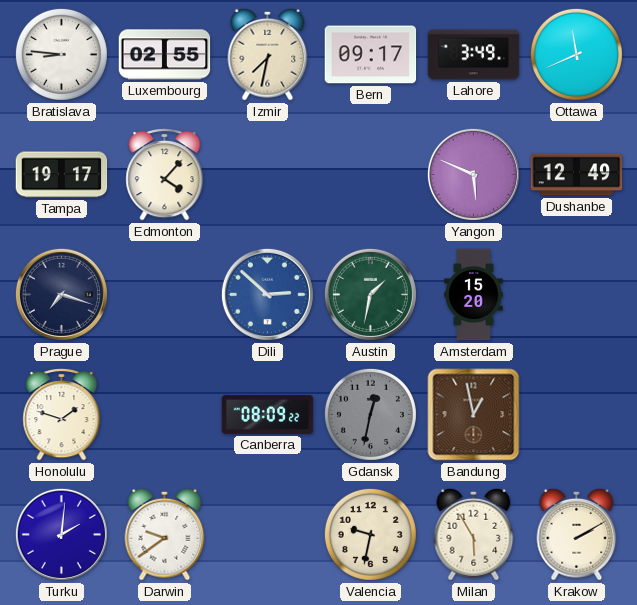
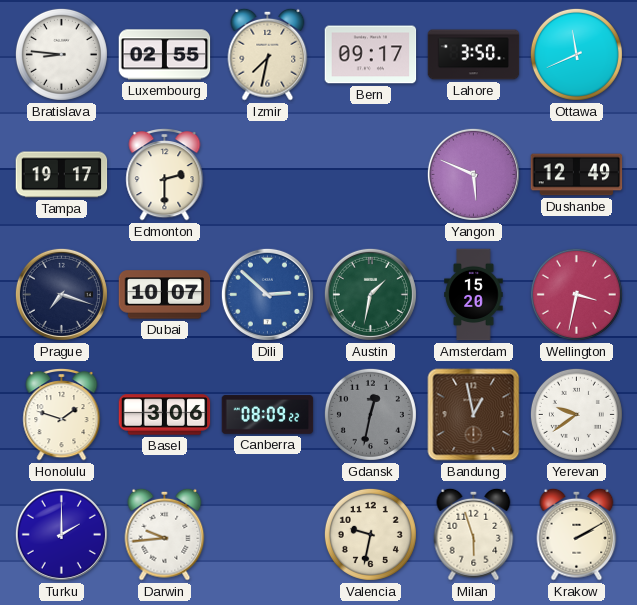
Lahore: 3:49 -> 3:50
Edmonton: 4:07 -> 2:30
Dubai: none -> 10:07
Wellington: none -> 3:32
Basel: none -> 3:06
Yerevan: none -> 9:39
Turku: 2:01 -> 2:00
Darwin: 9:39 -> 9:44
Milan: 5:55 -> 5:57
